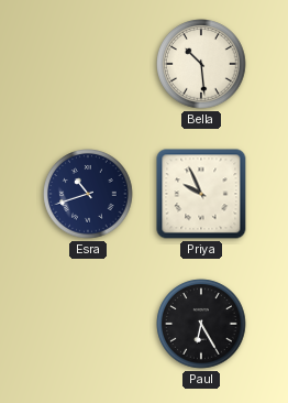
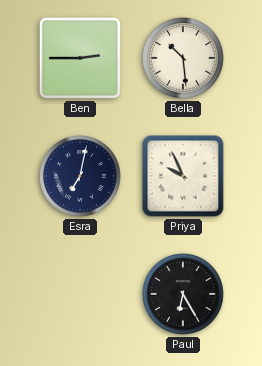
Ben: none -> 2:45
Esra: 10:42 -> 7:02
